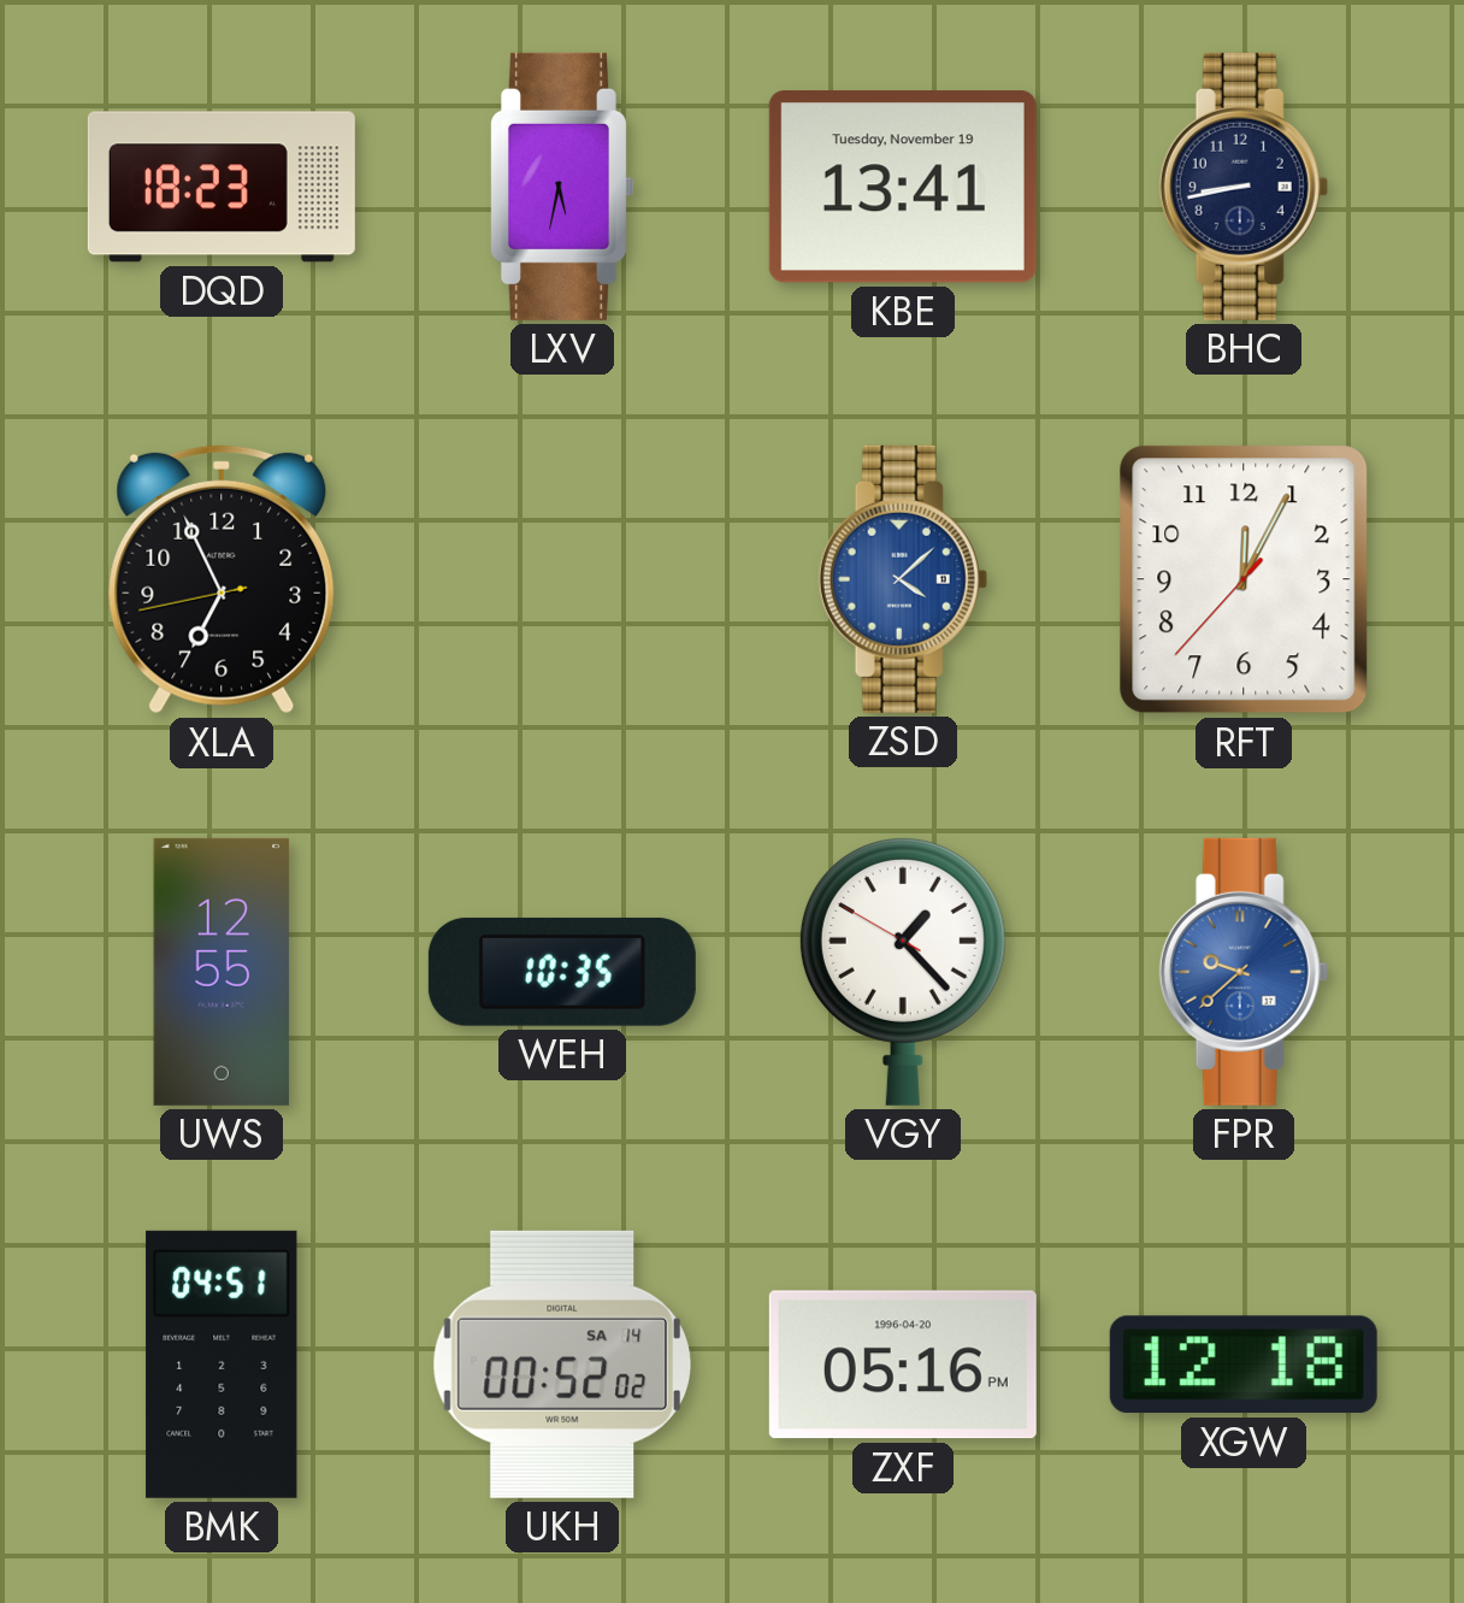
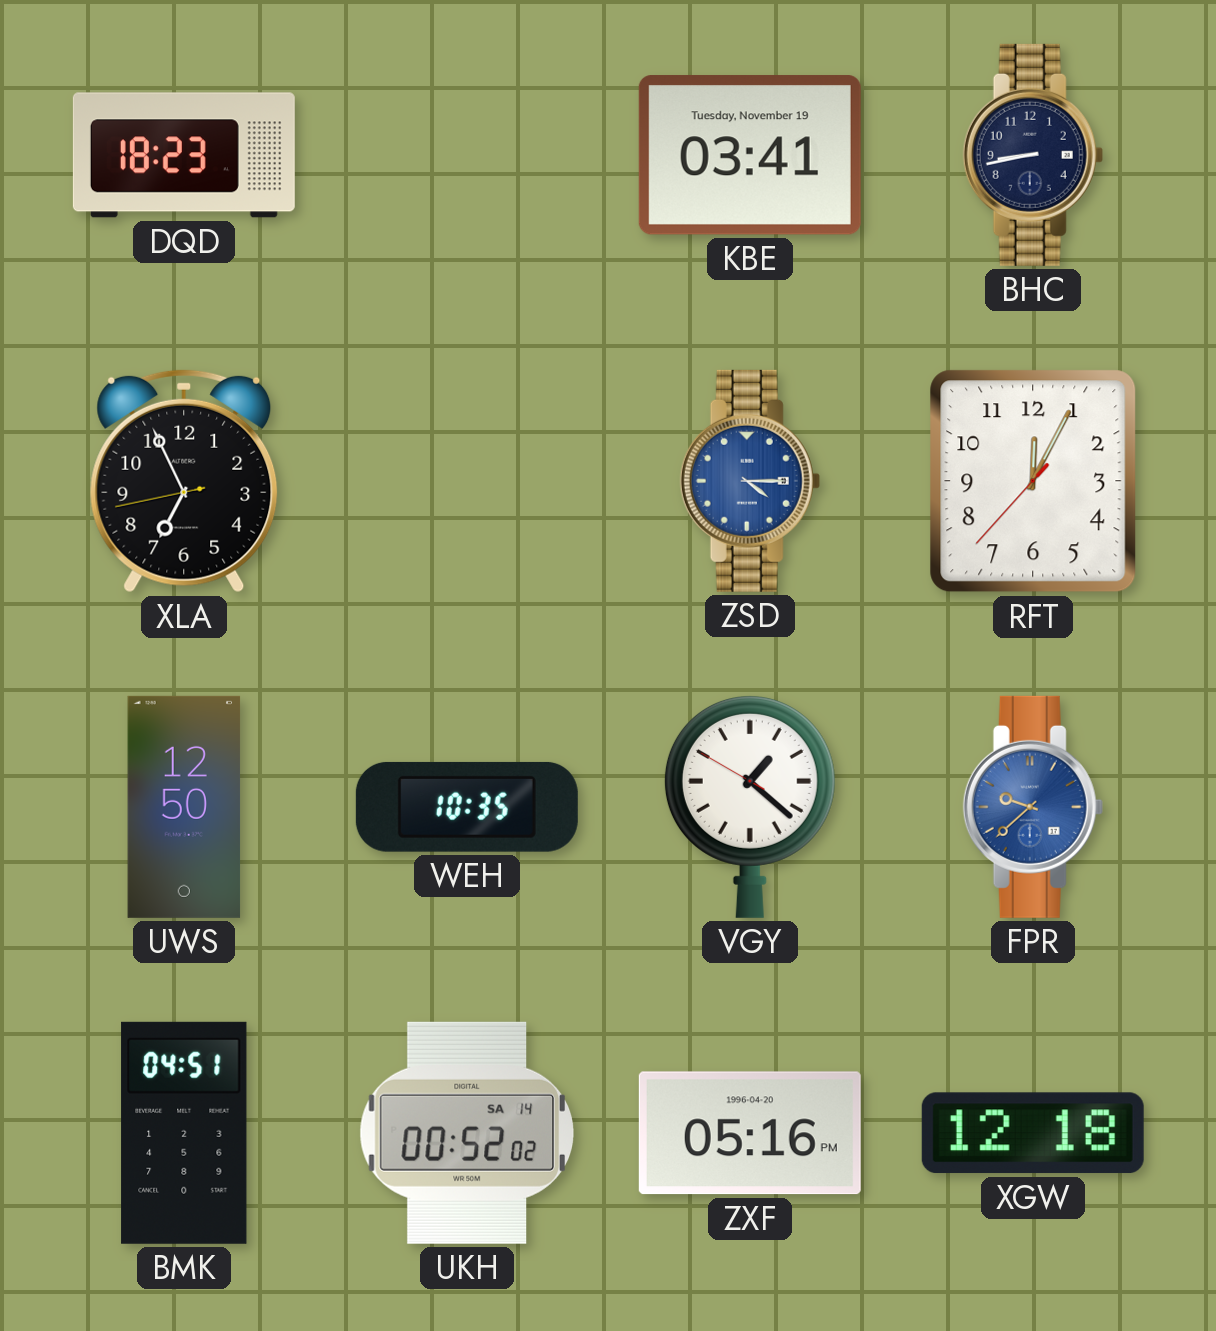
LXV: 5:32 -> none
KBE: 13:41 -> 03:41
ZSD: 4:08 -> 4:15
UWS: 12:55 -> 12:50
VGY: 1:22 -> 1:21
